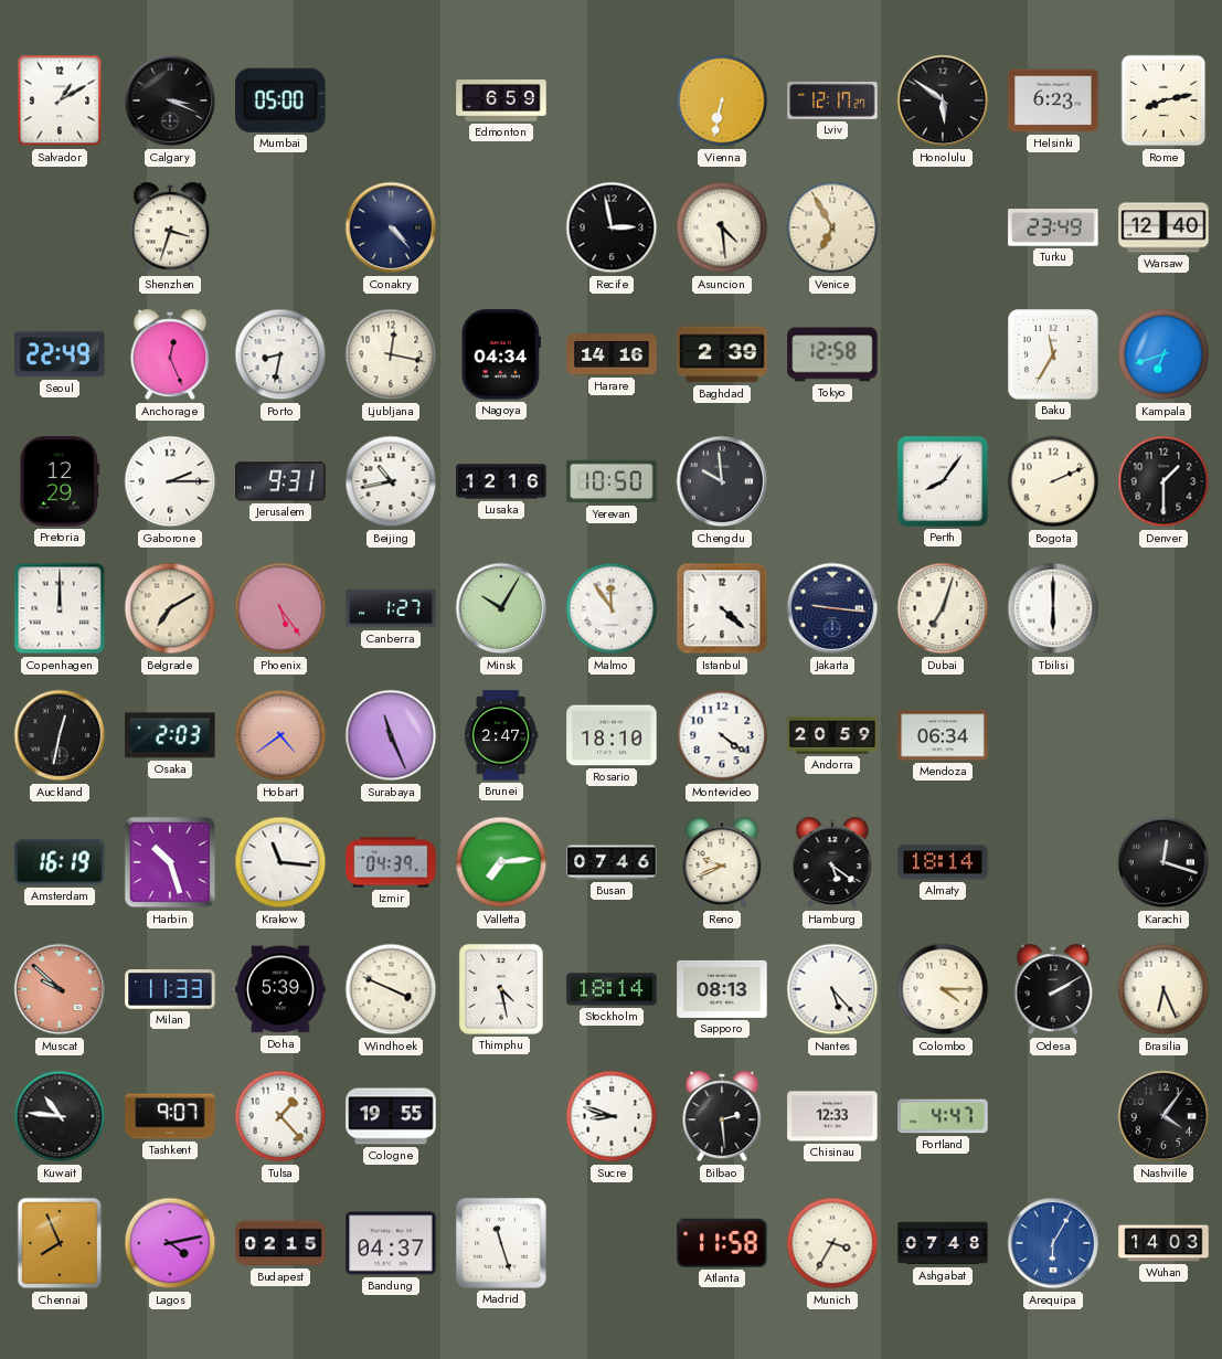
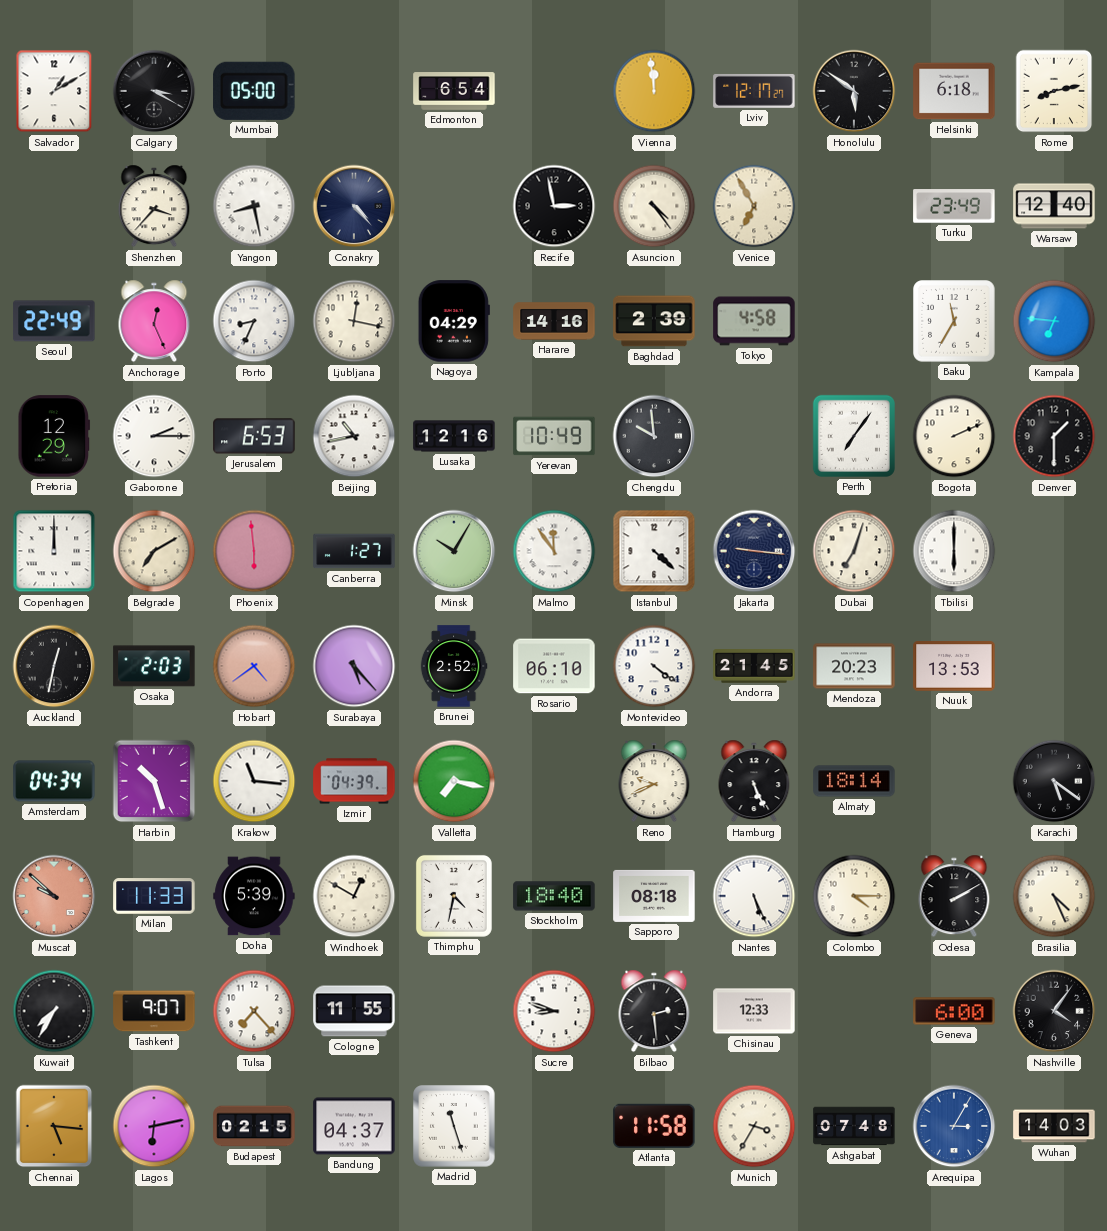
Calgary: 3:19 -> 3:20
Edmonton: 6:59 -> 6:54
Vienna: 6:32 -> 11:59
Helsinki: 6:23 -> 6:18
Shenzhen: 3:33 -> 3:37
Yangon: none -> 8:28
Asuncion: 4:29 -> 4:24
Porto: 8:32 -> 8:34
Nagoya: 04:34 -> 04:29
Tokyo: 12:58 -> 4:58
Kampala: 6:42 -> 6:46
Jerusalem: 9:31 -> 6:53
Yerevan: 10:50 -> 10:49
Perth: 8:06 -> 7:06
Phoenix: 5:24 -> 5:59
Surabaya: 11:26 -> 5:23
Brunei: 2:47 -> 2:52
Rosario: 18:10 -> 06:10
Andorra: 20:59 -> 21:45
Mendoza: 06:34 -> 20:23
Nuuk: none -> 13:53
Amsterdam: 16:19 -> 04:34
Valletta: 7:14 -> 7:17
Busan: 07:46 -> none
Hamburg: 5:21 -> 5:26
Karachi: 12:18 -> 5:21
Windhoek: 3:49 -> 12:50
Thimphu: 4:28 -> 4:32
Stockholm: 18:14 -> 18:40
Sapporo: 08:13 -> 08:18
Nantes: 5:23 -> 5:26
Brasilia: 6:26 -> 4:26
Kuwait: 10:46 -> 7:35
Tulsa: 1:23 -> 7:23
Cologne: 19:55 -> 11:55
Portland: 4:47 -> none
Geneva: none -> 6:00
Chennai: 7:56 -> 5:16
Lagos: 4:13 -> 6:13
Arequipa: 6:05 -> 3:05
